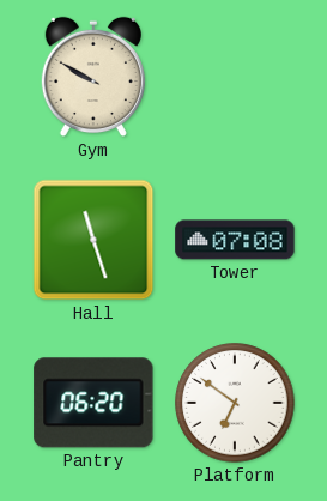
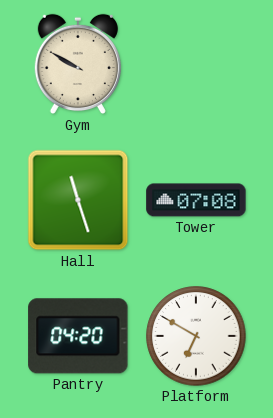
Pantry: 06:20 -> 04:20
Platform: 6:51 -> 6:50
